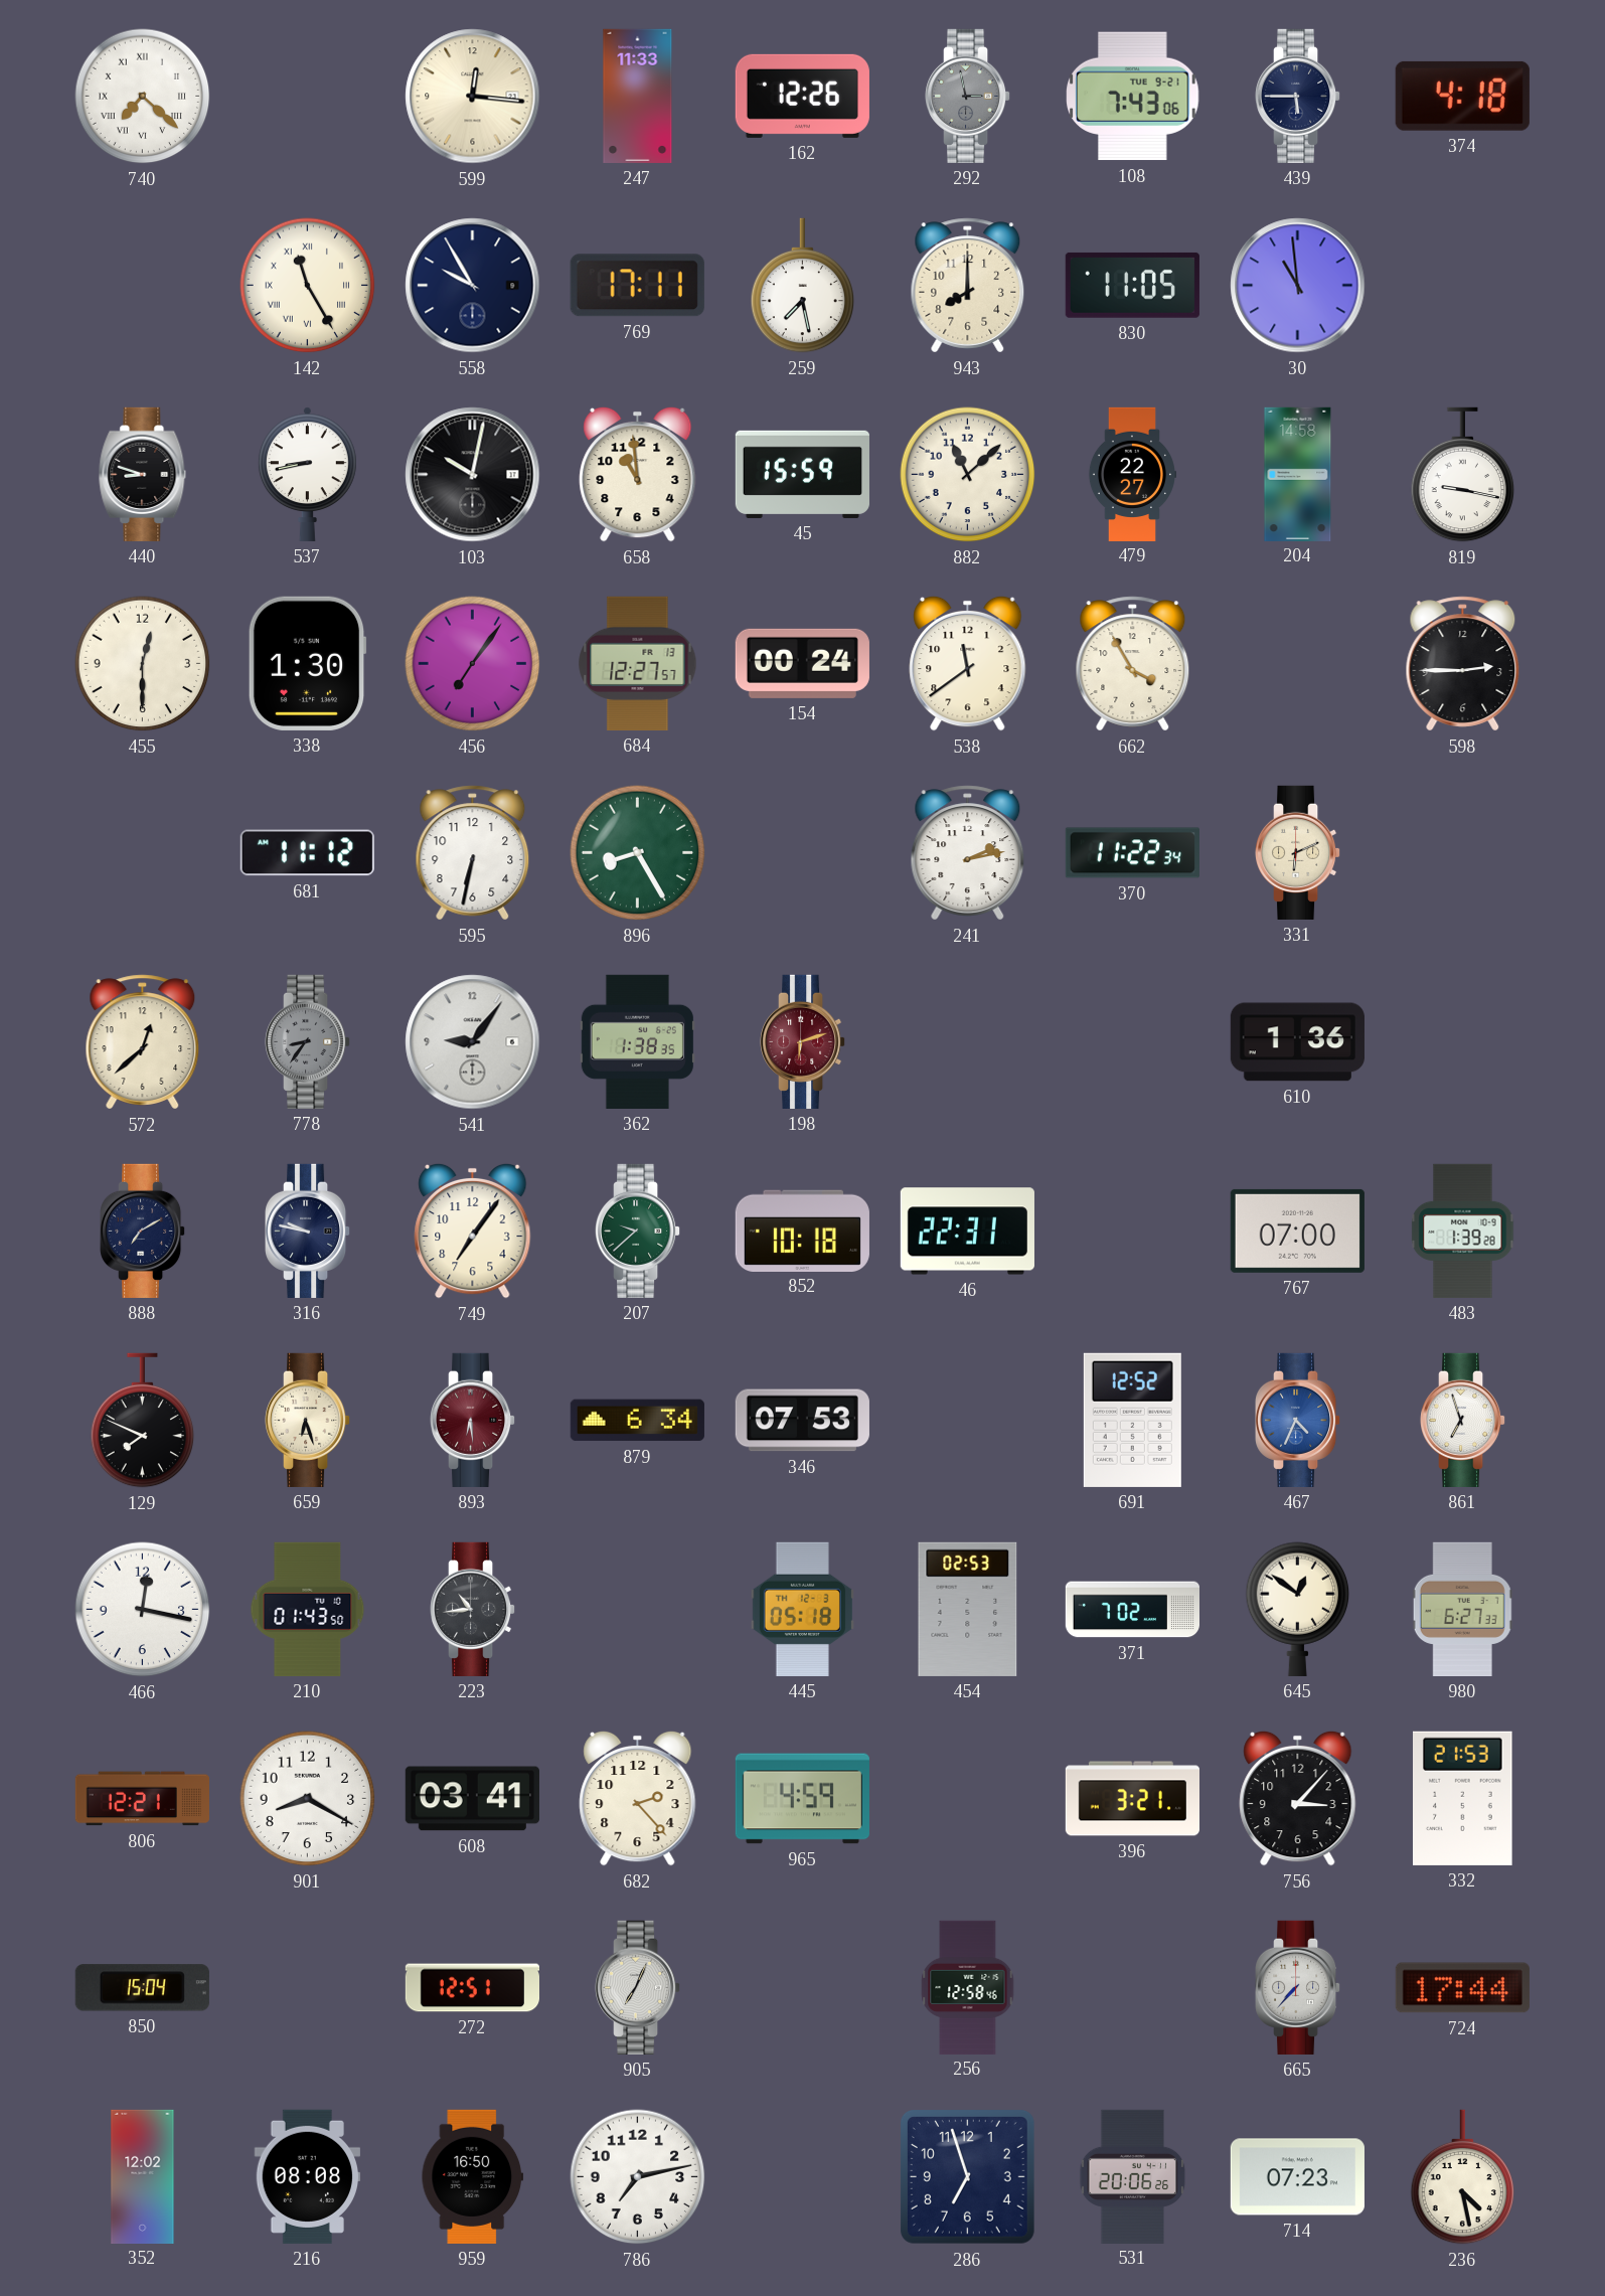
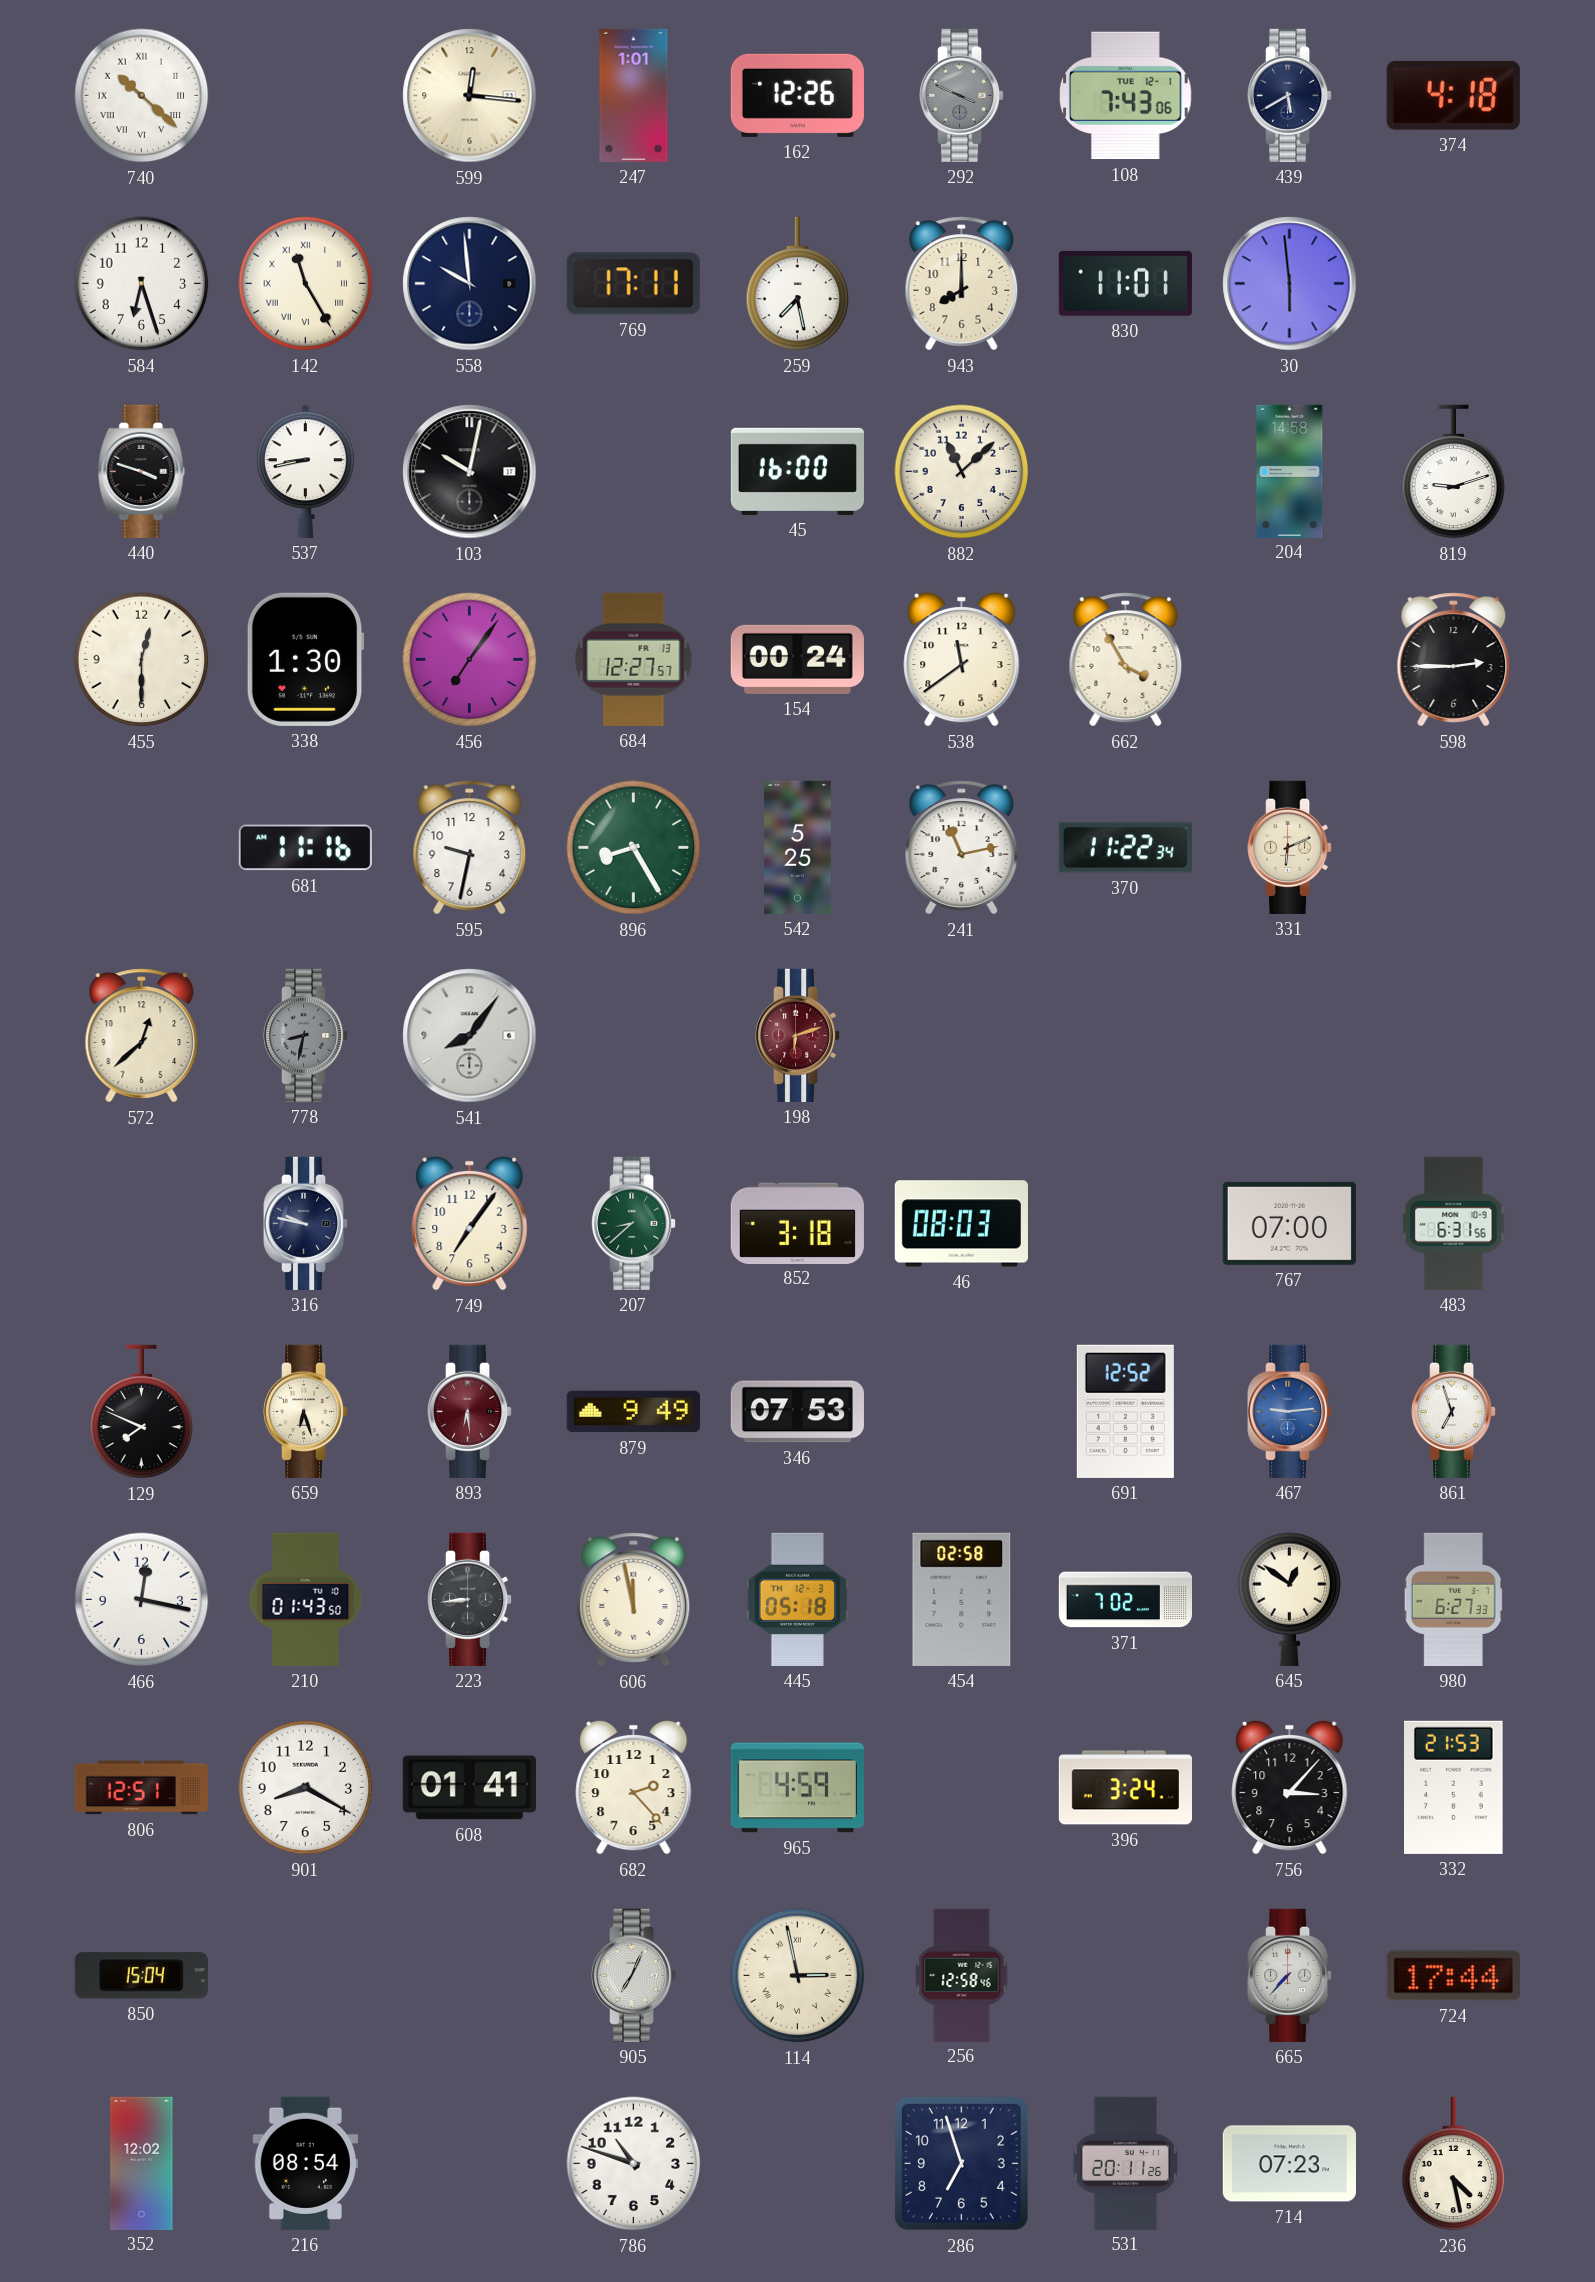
740: 7:22 -> 10:22
247: 11:33 -> 1:01
292: 2:58 -> 3:49
108 date: TUE 9-21 -> TUE 12-1
439: 5:45 -> 5:40
584: none -> 6:27
558: 9:55 -> 9:59
830: 11:05 -> 11:01
30: 10:59 -> 5:59
440: 8:48 -> 3:48
658: 10:59 -> none
45: 15:59 -> 16:00
479: 22:27 -> none
819: 9:17 -> 9:12
681: 11:12 -> 11:16
595: 6:32 -> 9:32
542: none -> 5:25
241: 2:13 -> 11:13
778: 8:36 -> 8:32
541: 9:06 -> 8:06
362: 1:38 -> none
610: 1:36 -> none
888: 7:10 -> none
207: 9:38 -> 8:38
852: 10:18 -> 3:18
46: 22:31 -> 08:03
483: 1:39 -> 6:31
879: 6:34 -> 9:49
467: 4:34 -> 9:14
223: 10:44 -> 8:44
606: none -> 11:58
454: 02:53 -> 02:58
806: 12:21 -> 12:51
608: 03:41 -> 01:41
396: 3:21 -> 3:24
272: 12:51 -> none
114: none -> 2:58
216: 08:08 -> 08:54
959: 16:50 -> none
786: 7:13 -> 10:48
531: 20:06 -> 20:11
